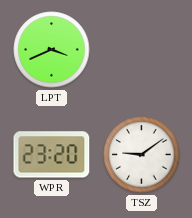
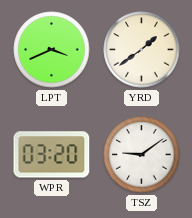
YRD: none -> 1:39
WPR: 23:20 -> 03:20
